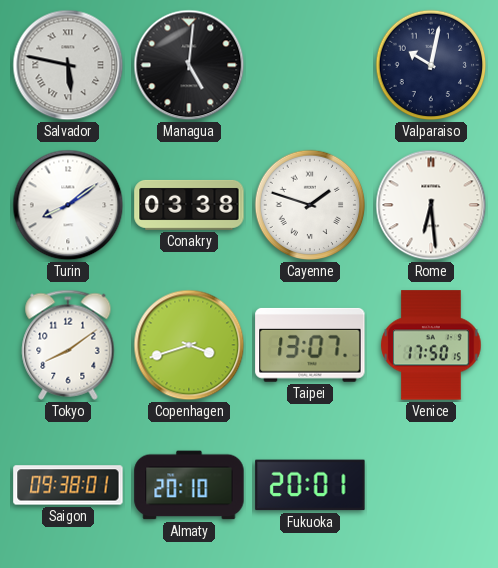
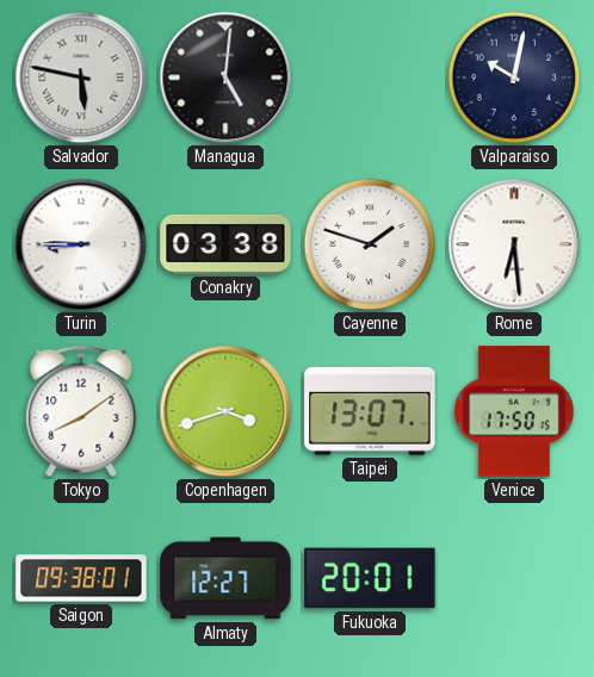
Turin: 8:09 -> 8:45
Almaty: 20:10 -> 12:27
